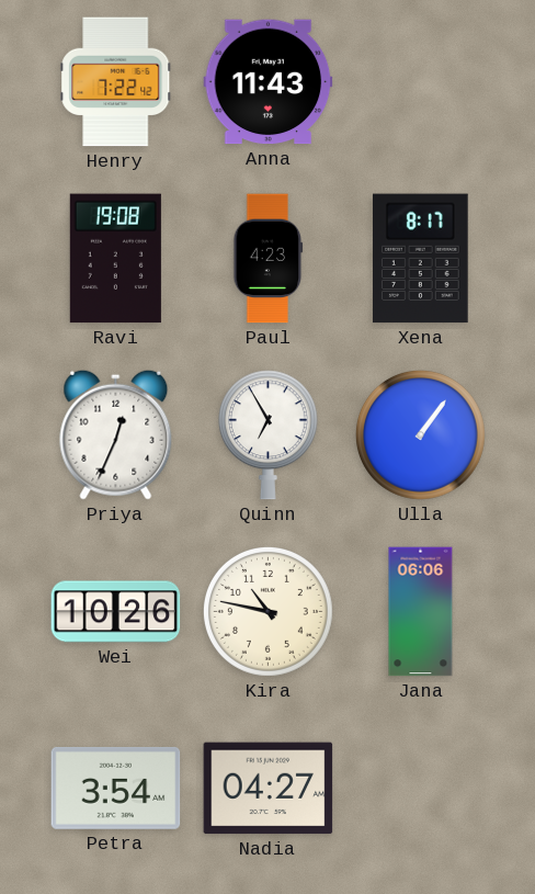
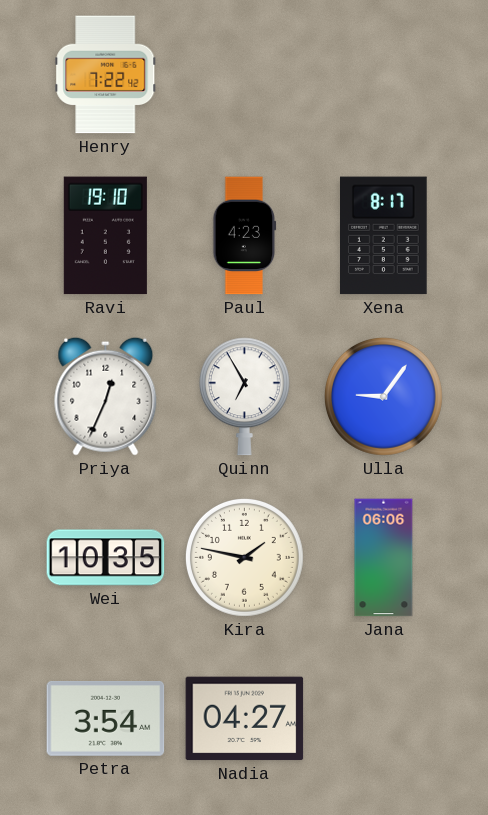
Anna: 11:43 -> none
Ravi: 19:08 -> 19:10
Ulla: 1:06 -> 9:06
Wei: 10:26 -> 10:35
Kira: 10:47 -> 1:47
